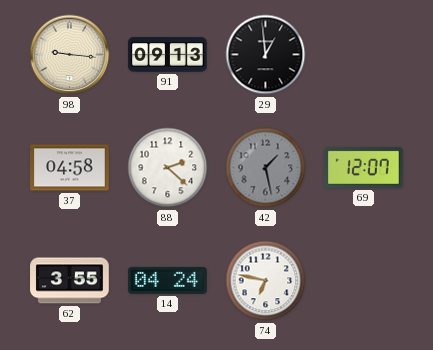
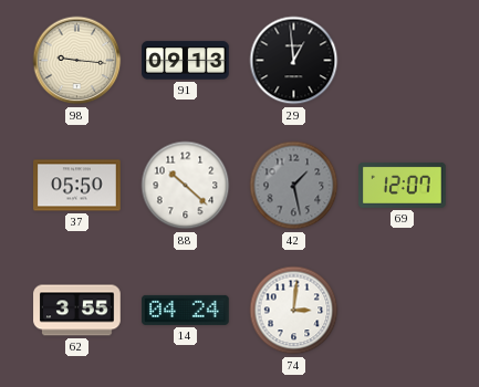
37: 04:58 -> 05:50
88: 2:22 -> 10:22
74: 6:47 -> 3:01
